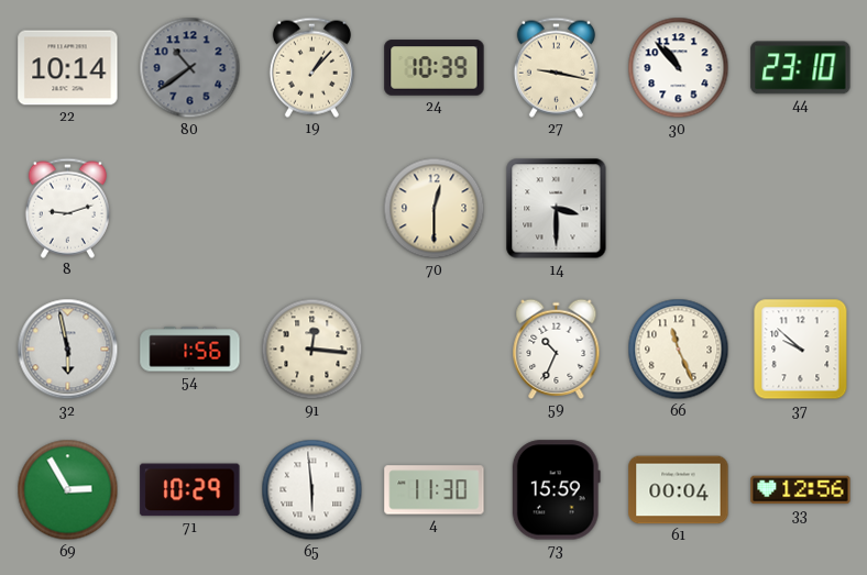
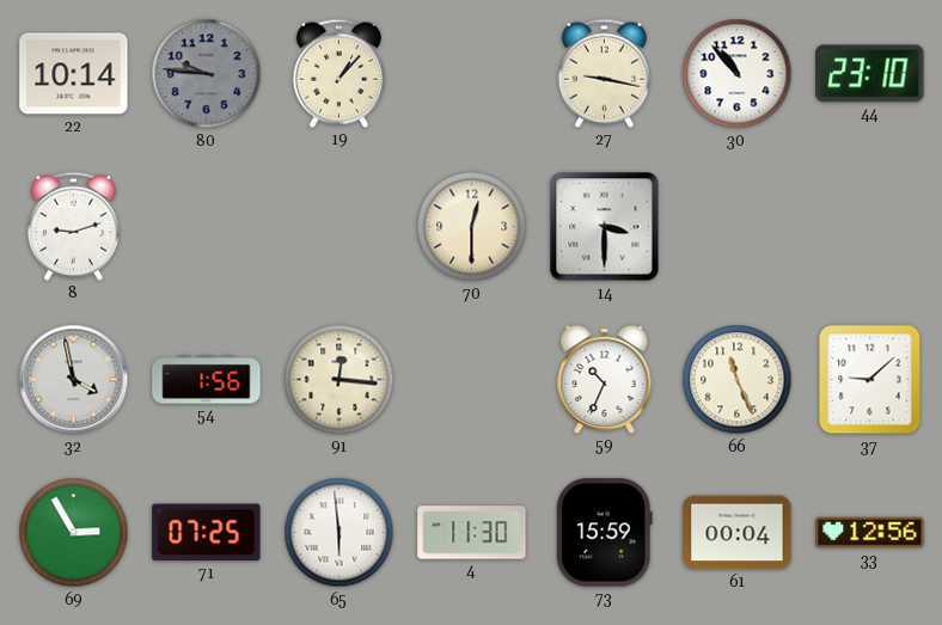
80: 10:39 -> 9:46
24: 10:39 -> none
32: 5:58 -> 3:58
37: 9:52 -> 9:08
71: 10:29 -> 07:25
